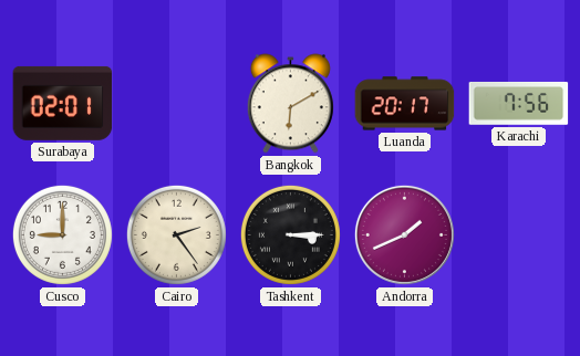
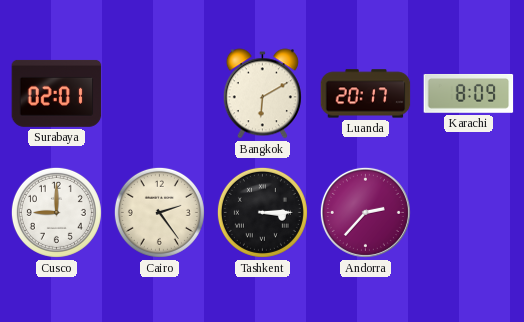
Karachi: 7:56 -> 8:09
Andorra: 1:41 -> 2:37
